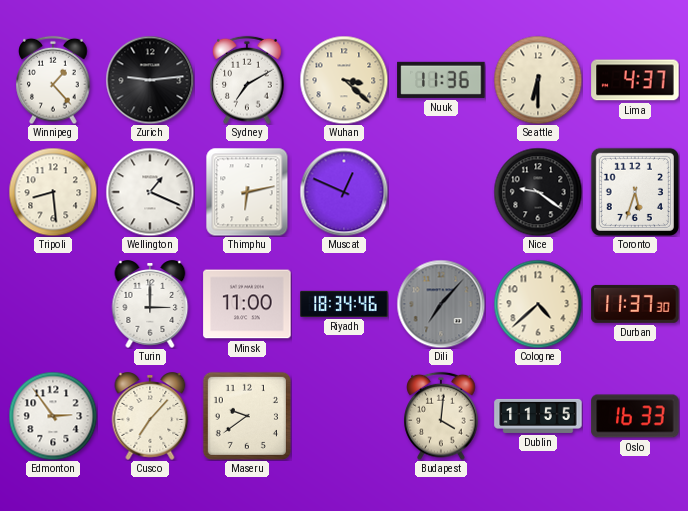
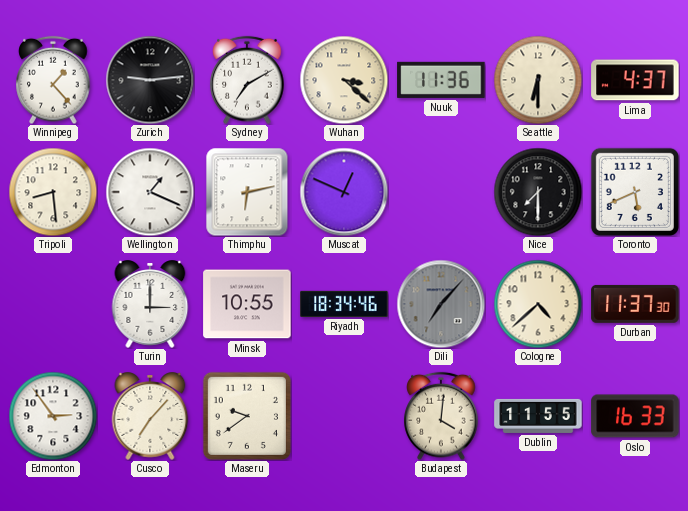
Nice: 9:21 -> 7:30
Toronto: 5:33 -> 5:41
Minsk: 11:00 -> 10:55
